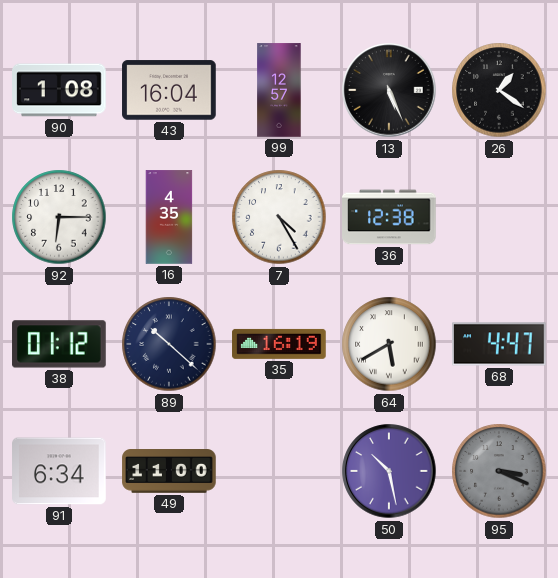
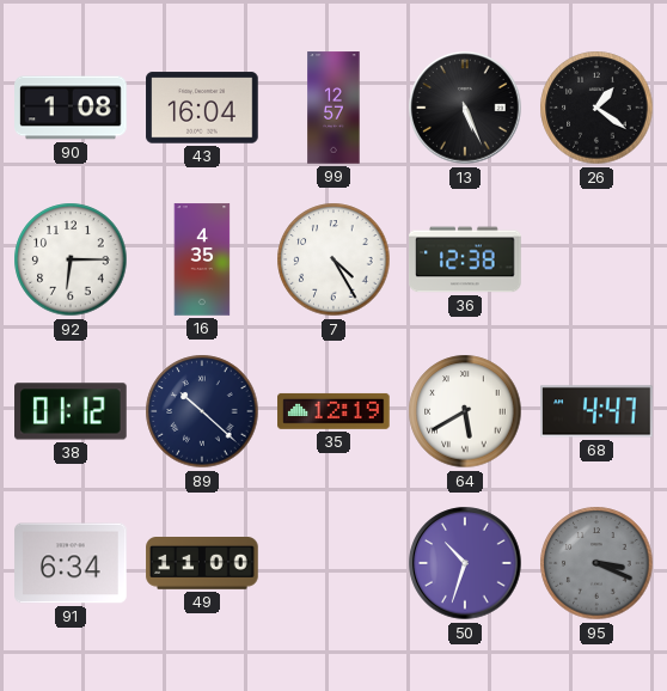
35: 16:19 -> 12:19
50: 10:28 -> 10:33
